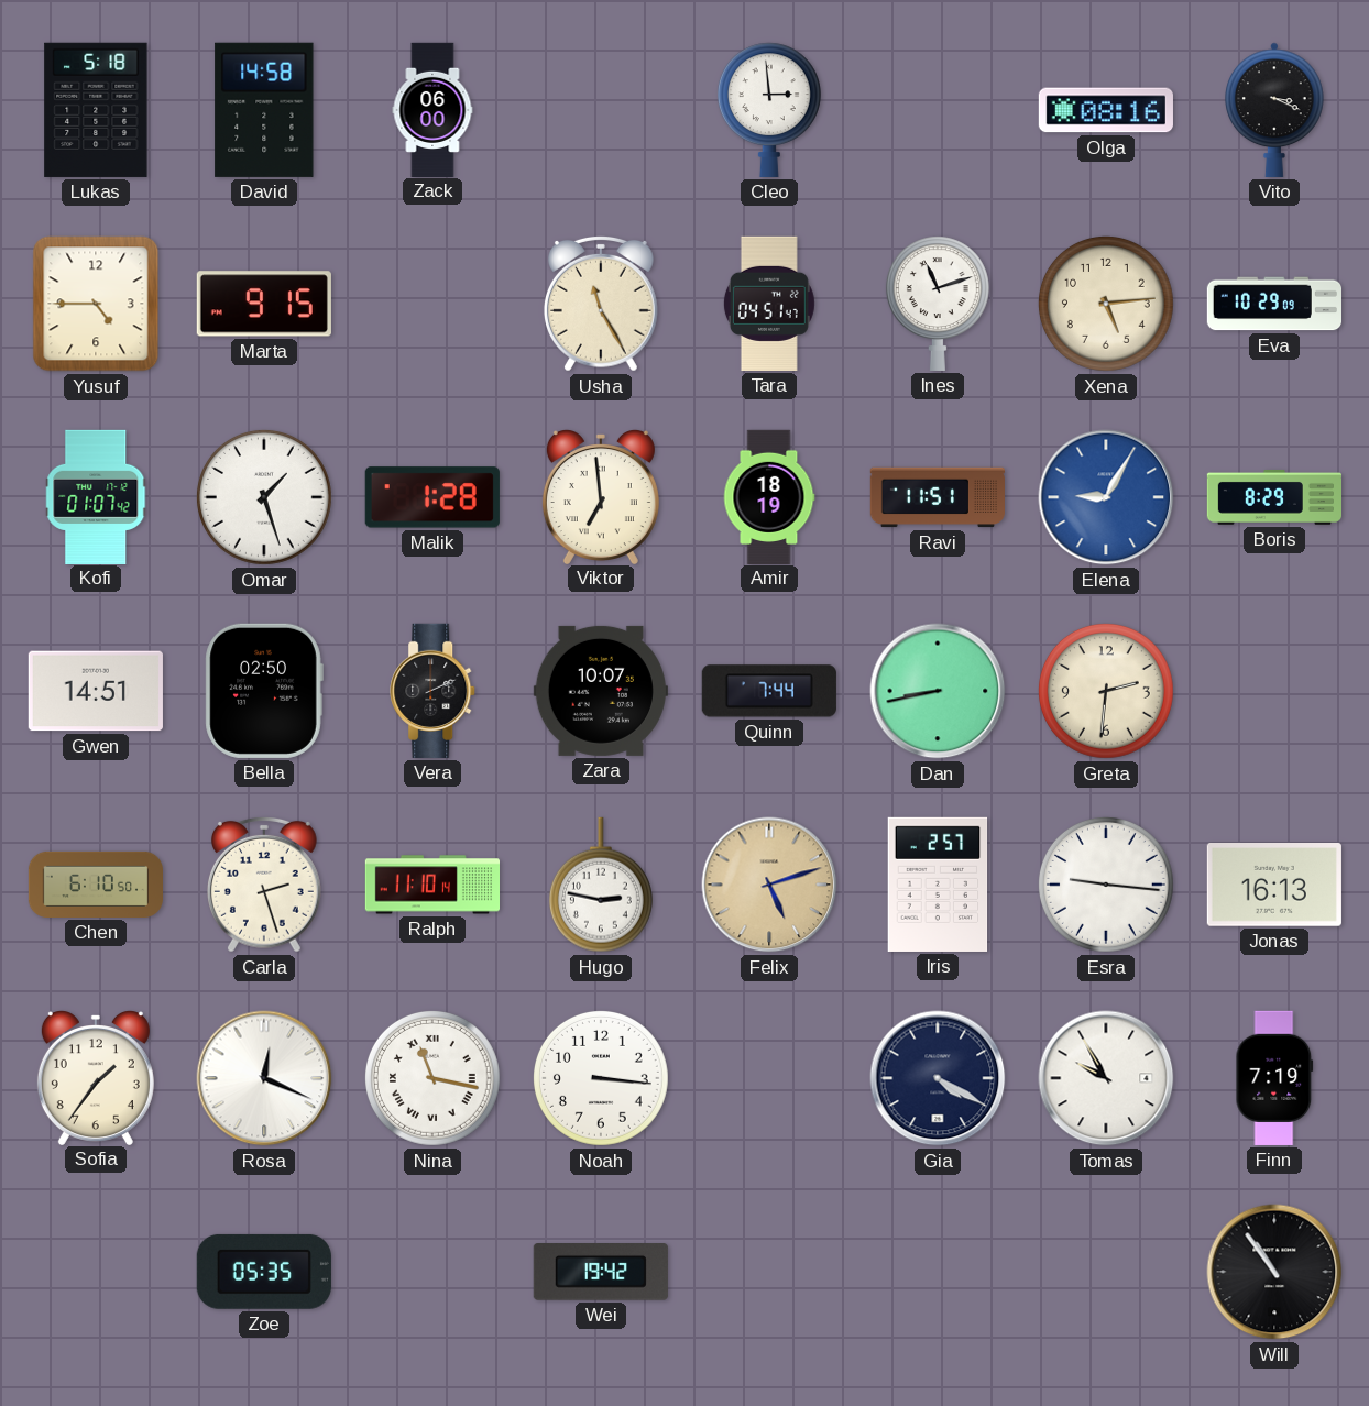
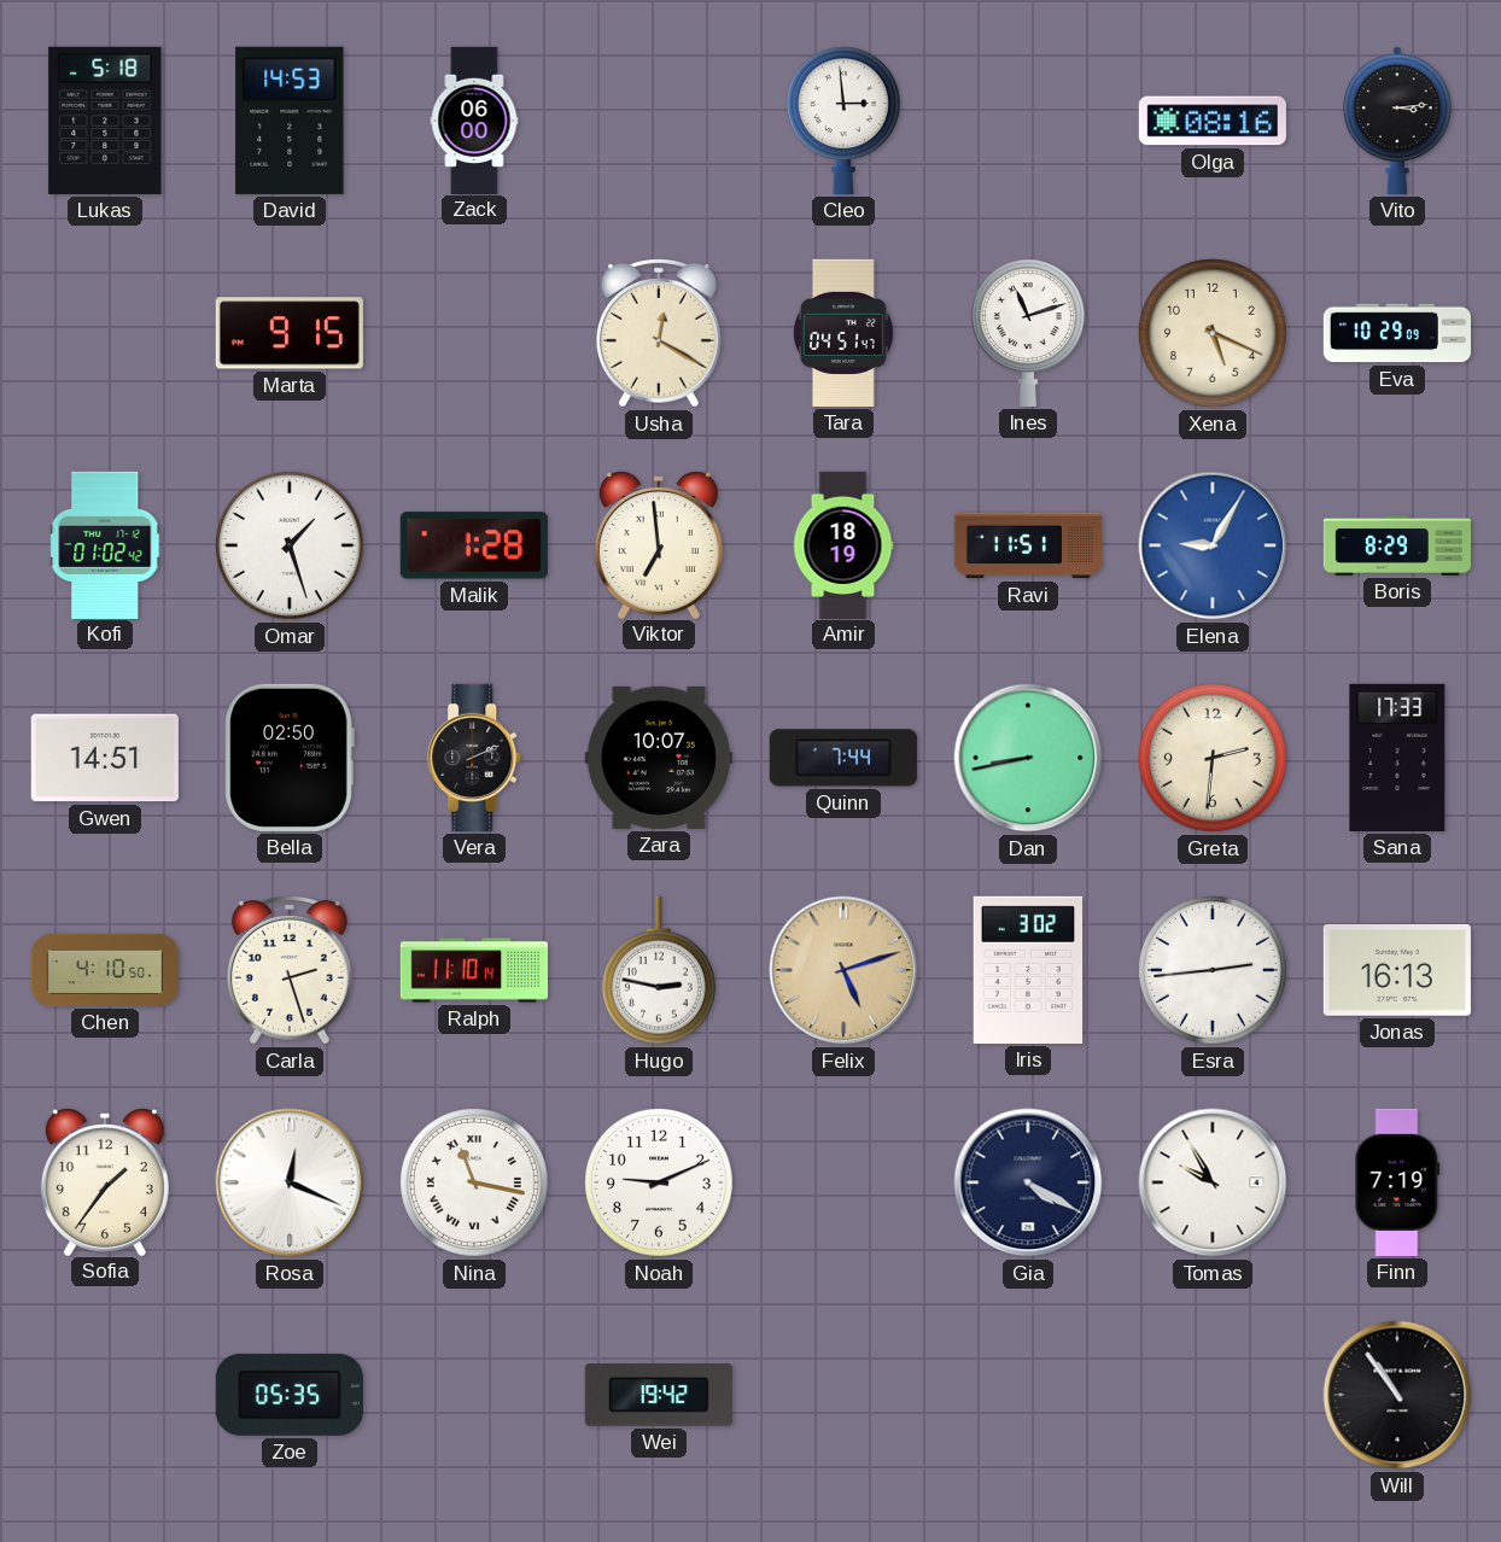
David: 14:58 -> 14:53
Vito: 3:19 -> 3:14
Yusuf: 4:45 -> none
Usha: 11:25 -> 12:20
Xena: 5:14 -> 5:19
Kofi: 01:07 -> 01:02
Sana: none -> 17:33
Chen: 6:10 -> 4:10
Iris: 2:57 -> 3:02
Esra: 9:16 -> 2:44
Noah: 3:16 -> 9:11
